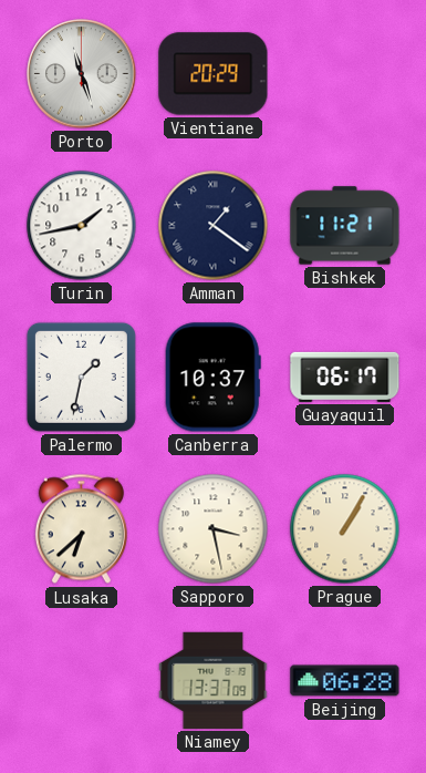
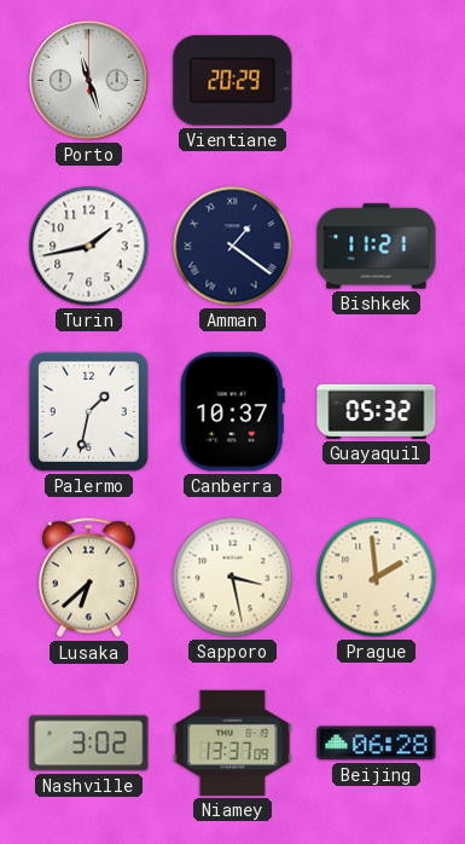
Guayaquil: 06:17 -> 05:32
Prague: 1:05 -> 1:59
Nashville: none -> 3:02
